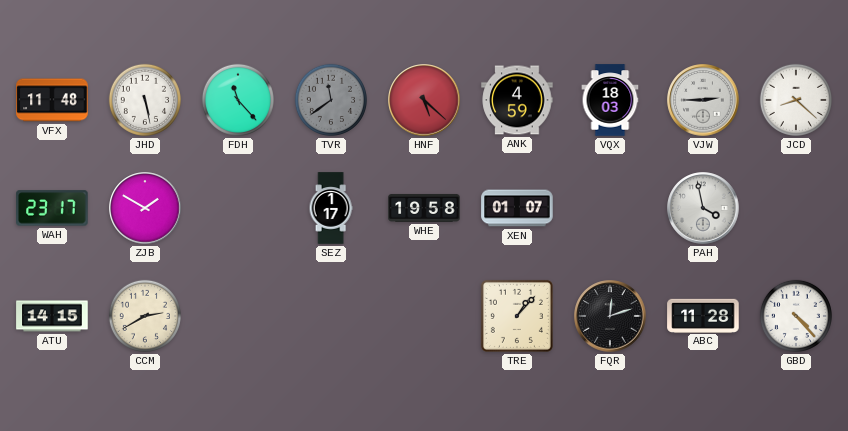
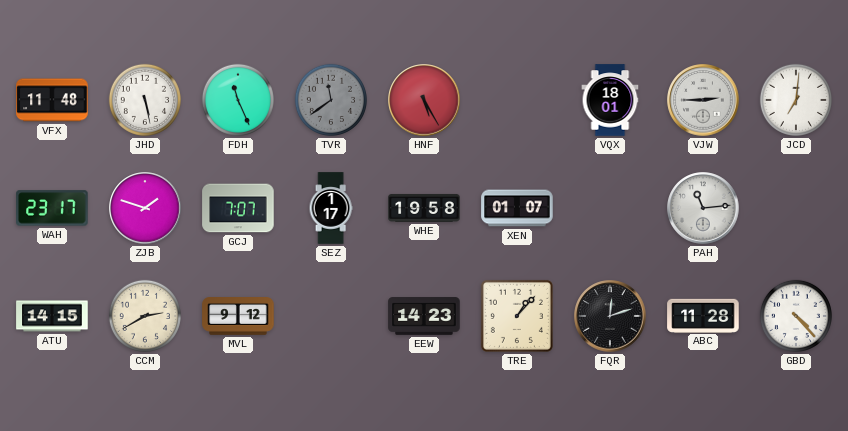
FDH: 11:23 -> 11:26
HNF: 5:22 -> 5:25
ANK: 4:59 -> none
VQX: 18:03 -> 18:01
JCD: 8:22 -> 7:01
ZJB: 1:50 -> 1:48
GCJ: none -> 7:07
PAH: 3:58 -> 11:14
MVL: none -> 9:12
EEW: none -> 14:23
